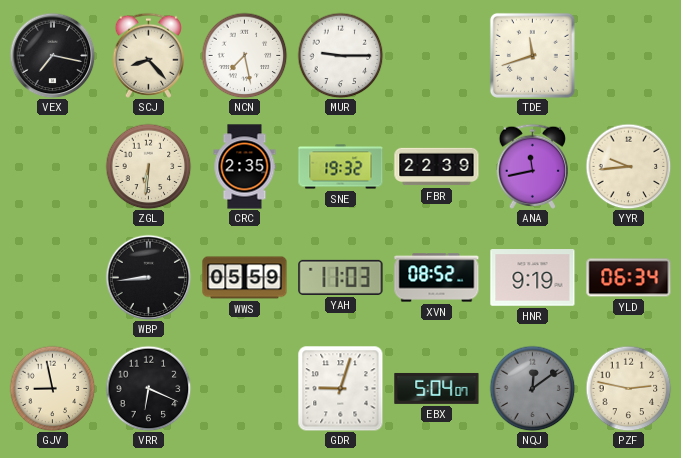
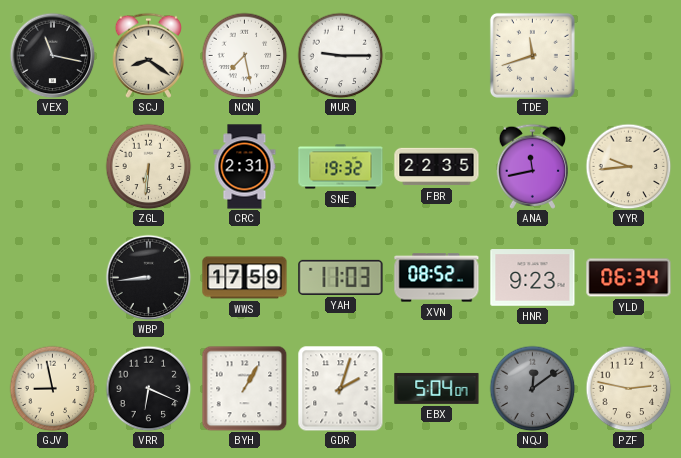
VEX: 7:17 -> 11:17
SCJ: 8:23 -> 8:21
CRC: 2:35 -> 2:31
FBR: 22:39 -> 22:35
WWS: 05:59 -> 17:59
HNR: 9:19 -> 9:23
BYH: none -> 1:05
GDR: 9:03 -> 2:03
